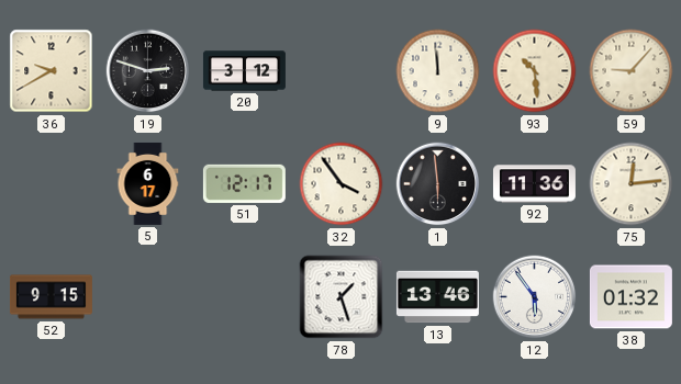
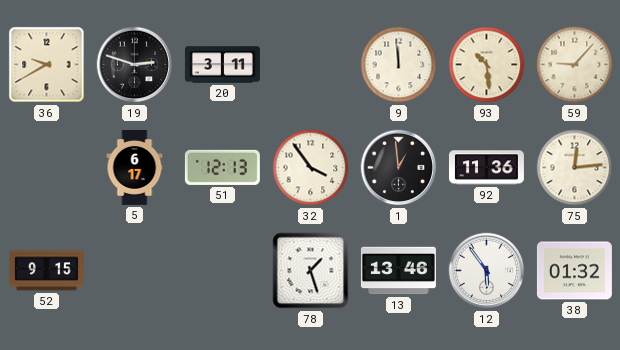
20: 3:12 -> 3:11
51: 12:17 -> 12:13
1: 5:59 -> 12:59
